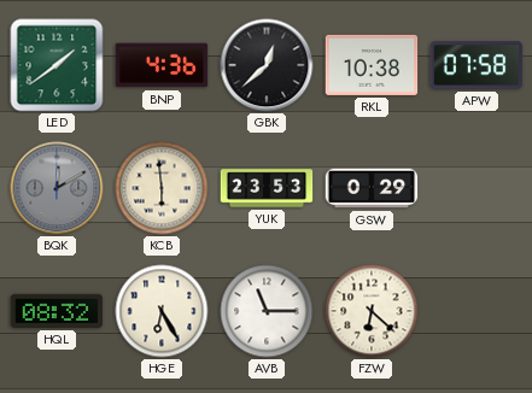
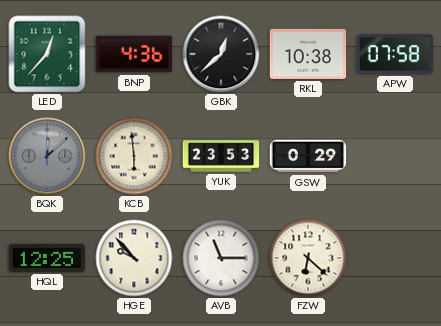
LED: 1:39 -> 12:37
BQK: 12:10 -> 12:08
HQL: 08:32 -> 12:25
HGE: 6:25 -> 9:53
